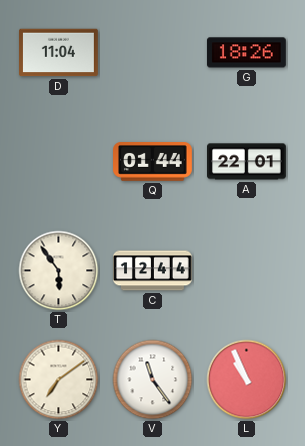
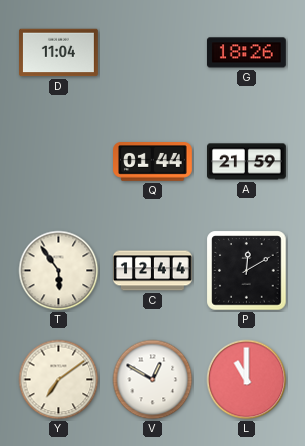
A: 22:01 -> 21:59
P: none -> 12:10
V: 11:24 -> 12:50
L: 10:56 -> 11:00
